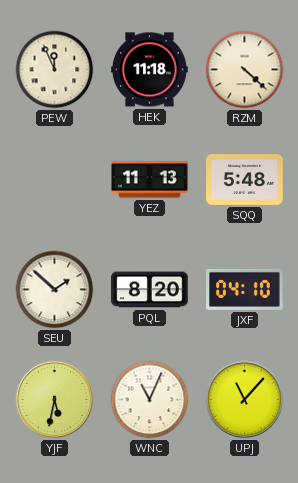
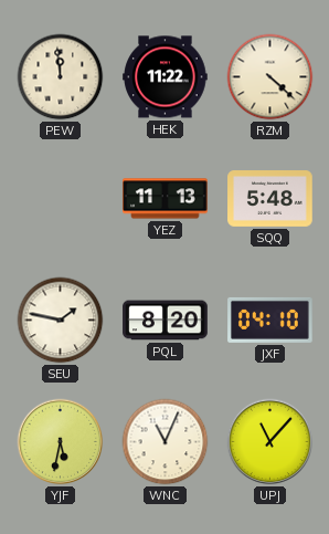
PEW: 11:56 -> 11:59
HEK: 11:18 -> 11:22
SEU: 1:52 -> 1:47
